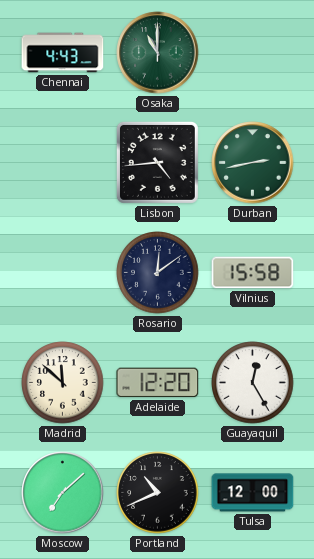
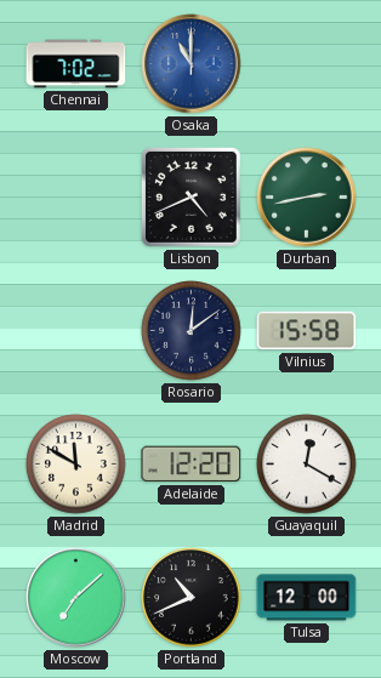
Chennai: 4:43 -> 7:02
Osaka dial: green -> blue
Lisbon: 4:44 -> 4:41
Madrid: 11:52 -> 11:50
Guayaquil: 12:25 -> 12:20
